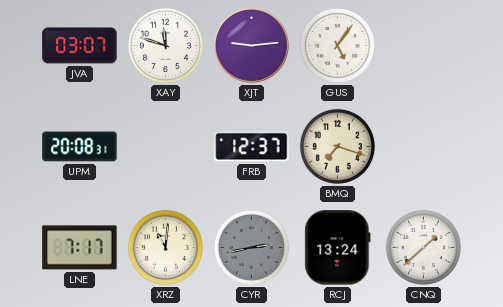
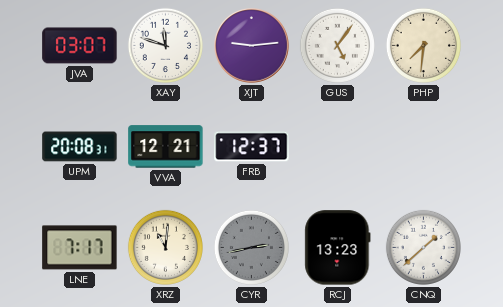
PHP: none -> 7:31
VVA: none -> 12:21
BMQ: 7:18 -> none
RCJ: 13:24 -> 13:23
